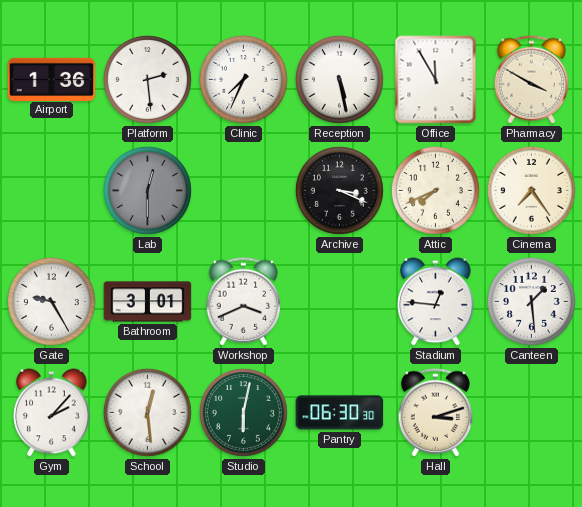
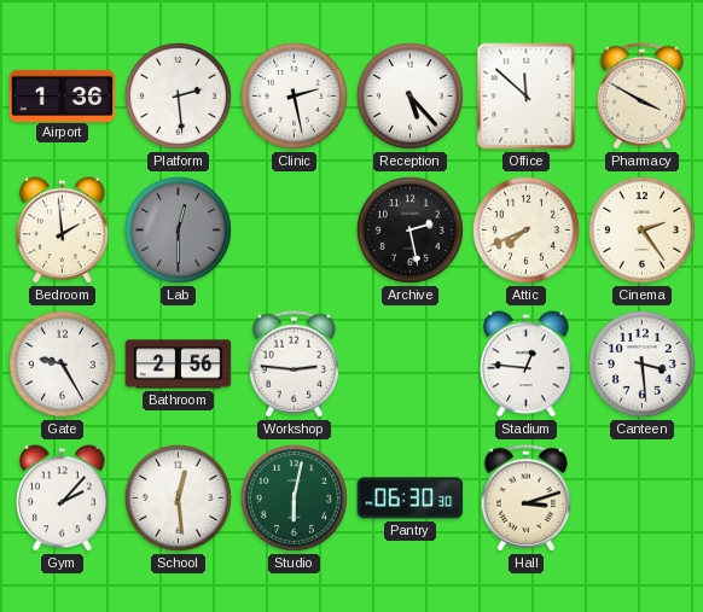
Clinic: 7:34 -> 2:28
Reception: 5:28 -> 5:23
Office: 11:55 -> 11:52
Bedroom: none -> 1:59
Archive: 3:19 -> 2:28
Cinema: 7:24 -> 2:24
Bathroom: 3:01 -> 2:56
Workshop: 3:41 -> 2:46
Canteen: 1:29 -> 3:29
